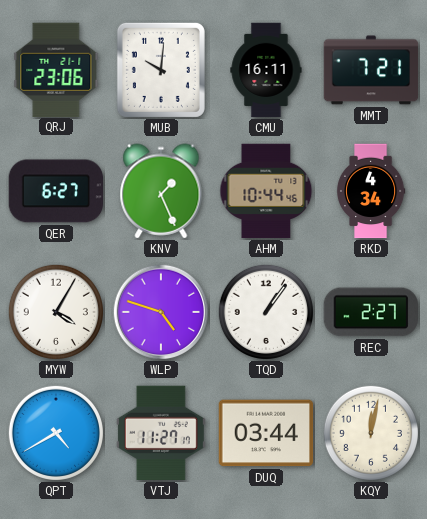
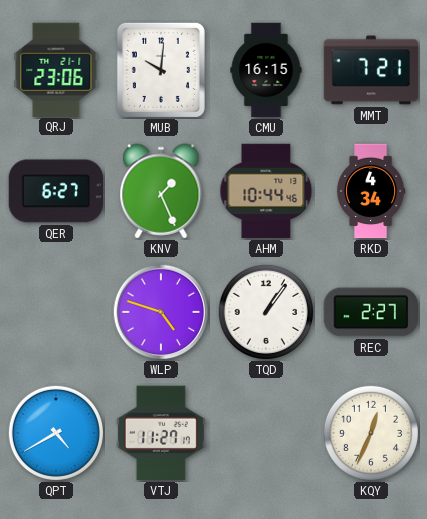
CMU: 16:11 -> 16:15
MYW: 4:05 -> none
DUQ: 03:44 -> none
KQY: 12:02 -> 12:34
